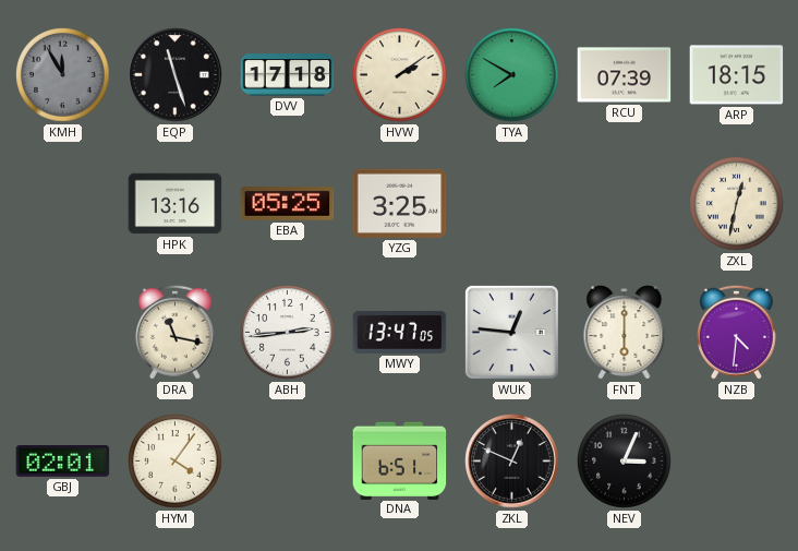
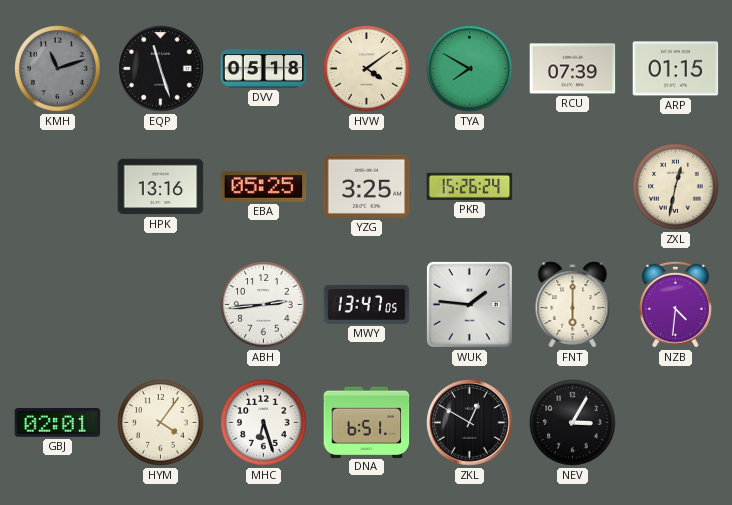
KMH: 11:55 -> 11:12
DVV: 17:18 -> 05:18
HVW: 2:09 -> 4:09
ARP: 18:15 -> 01:15
PKR: none -> 15:26
DRA: 11:17 -> none
WUK: 12:46 -> 1:46
MHC: none -> 6:27
ZKL: 12:49 -> 12:50
NEV: 3:04 -> 3:05
